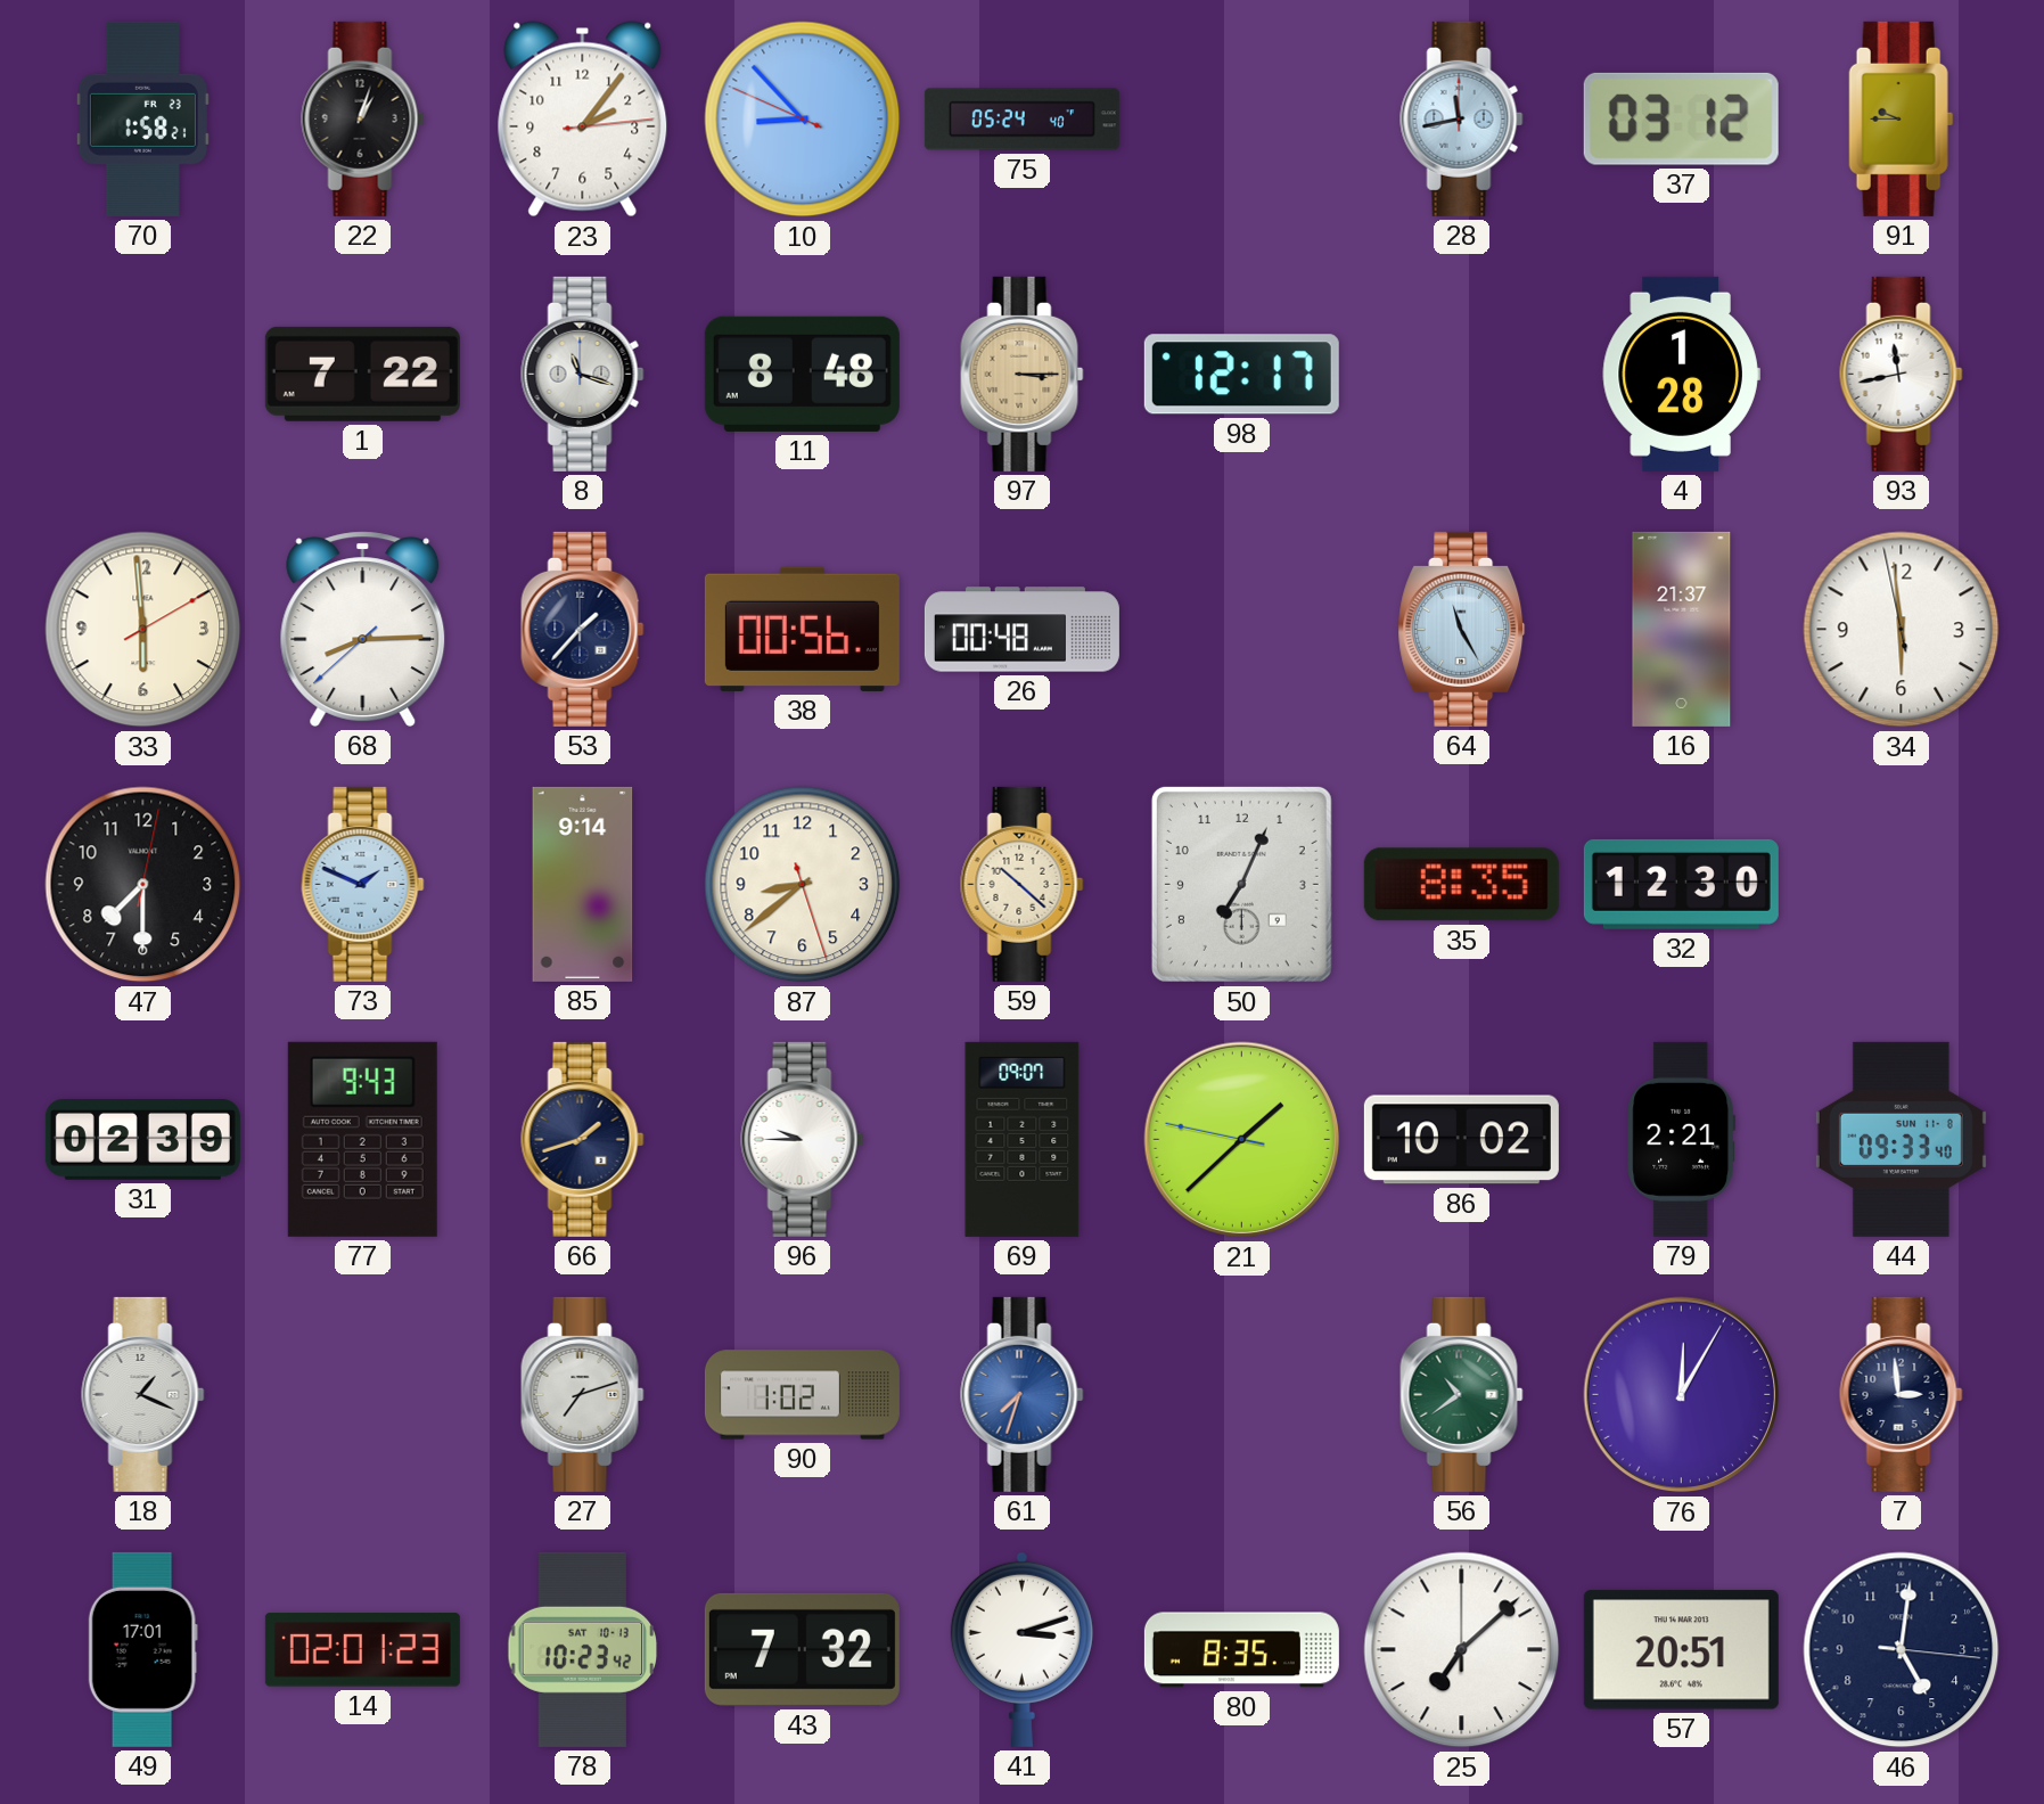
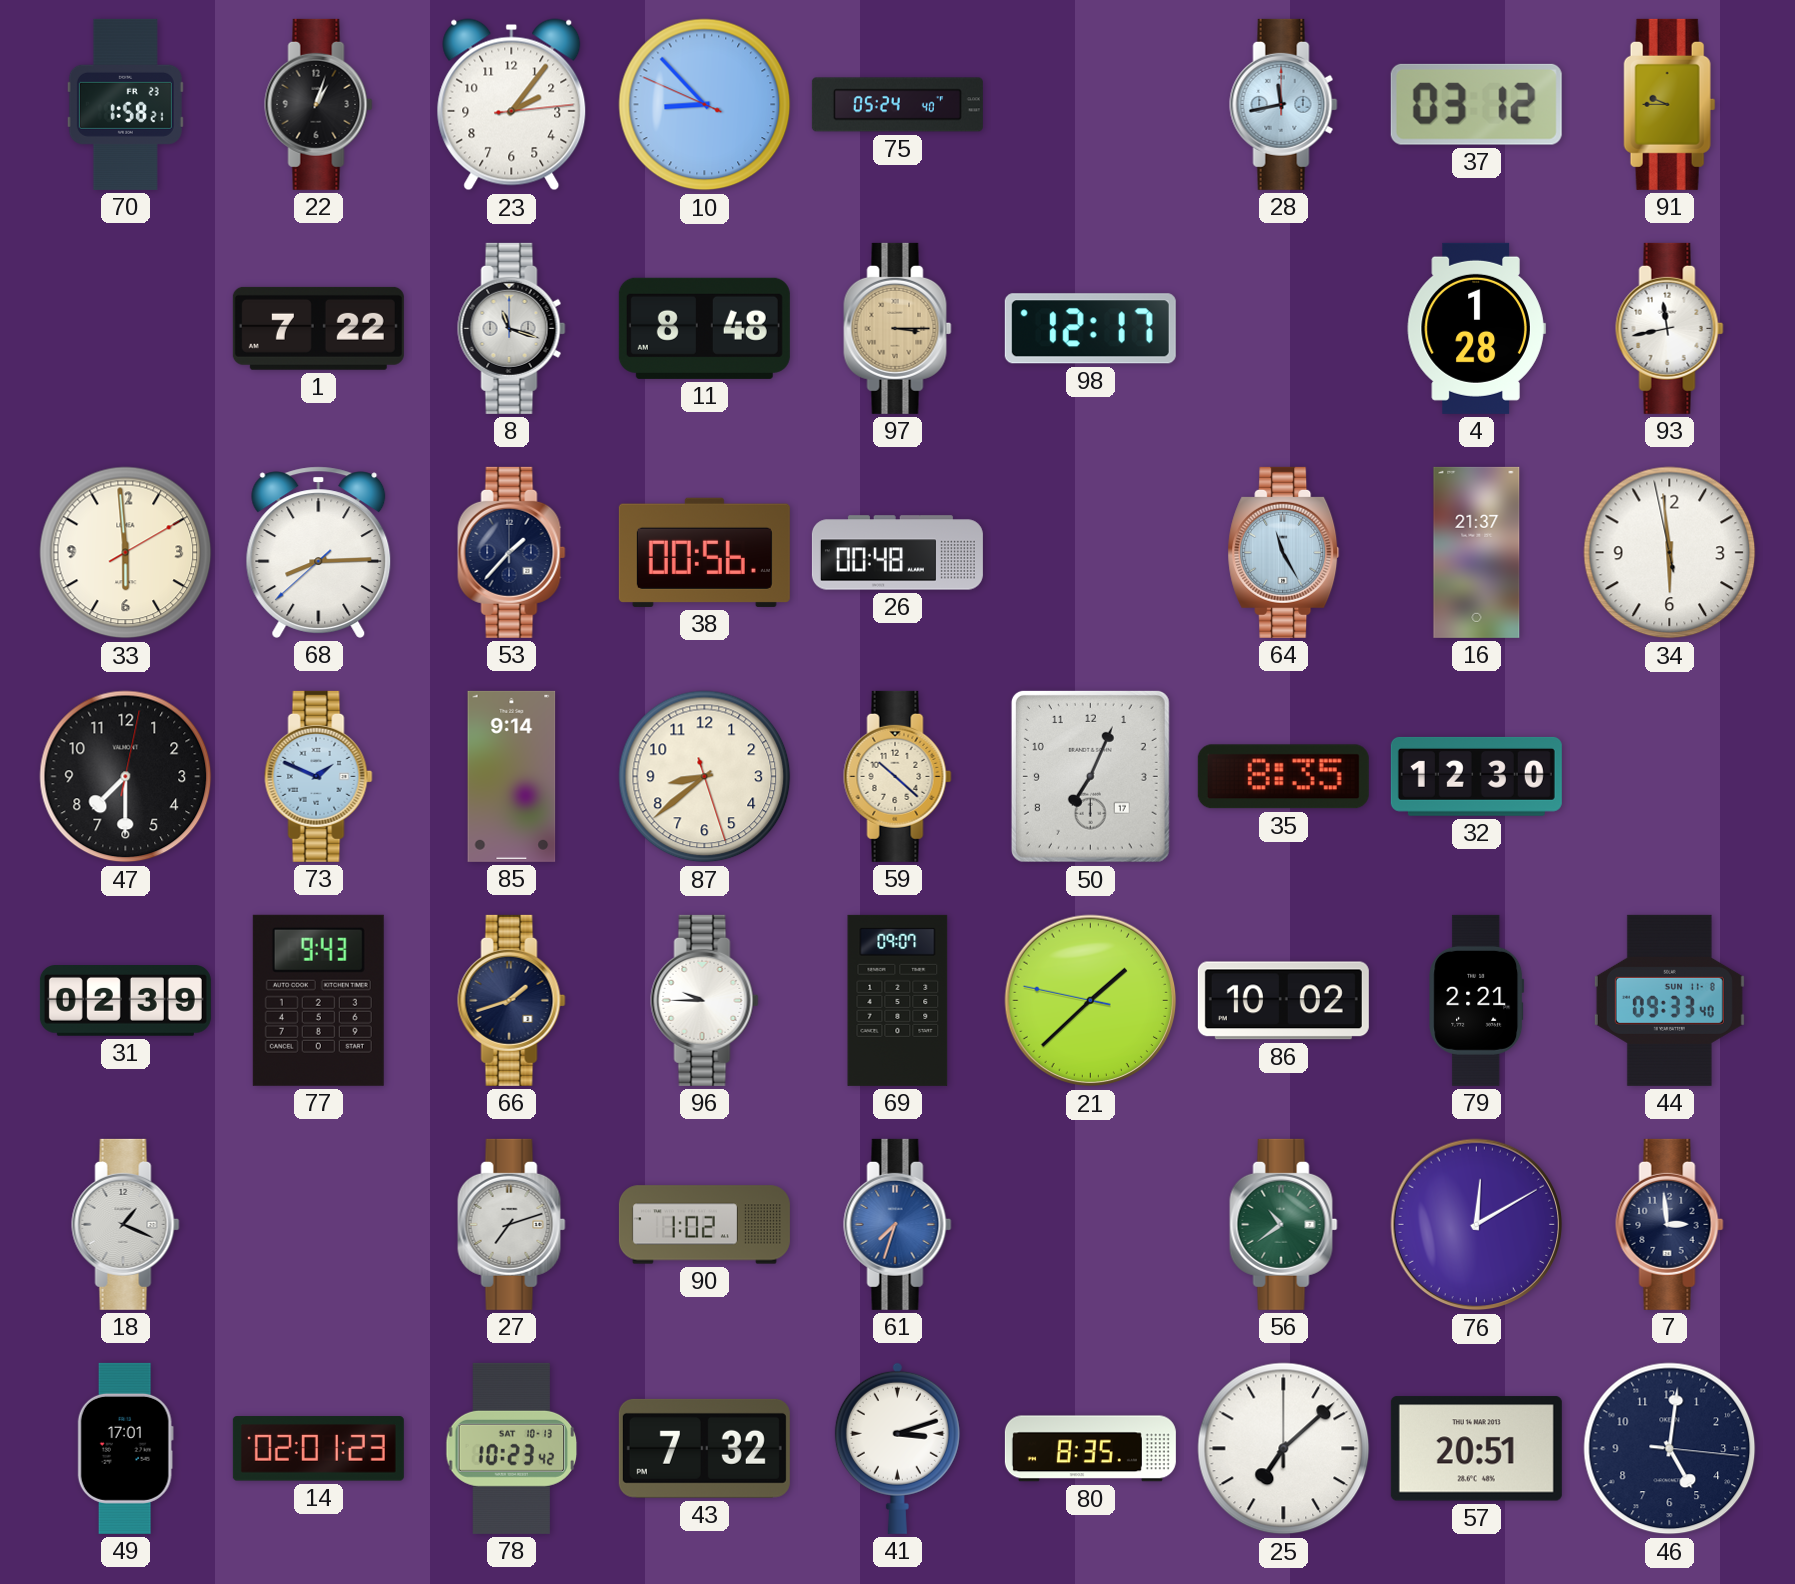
50 date: 9 -> 17
76: 12:05 -> 12:10
